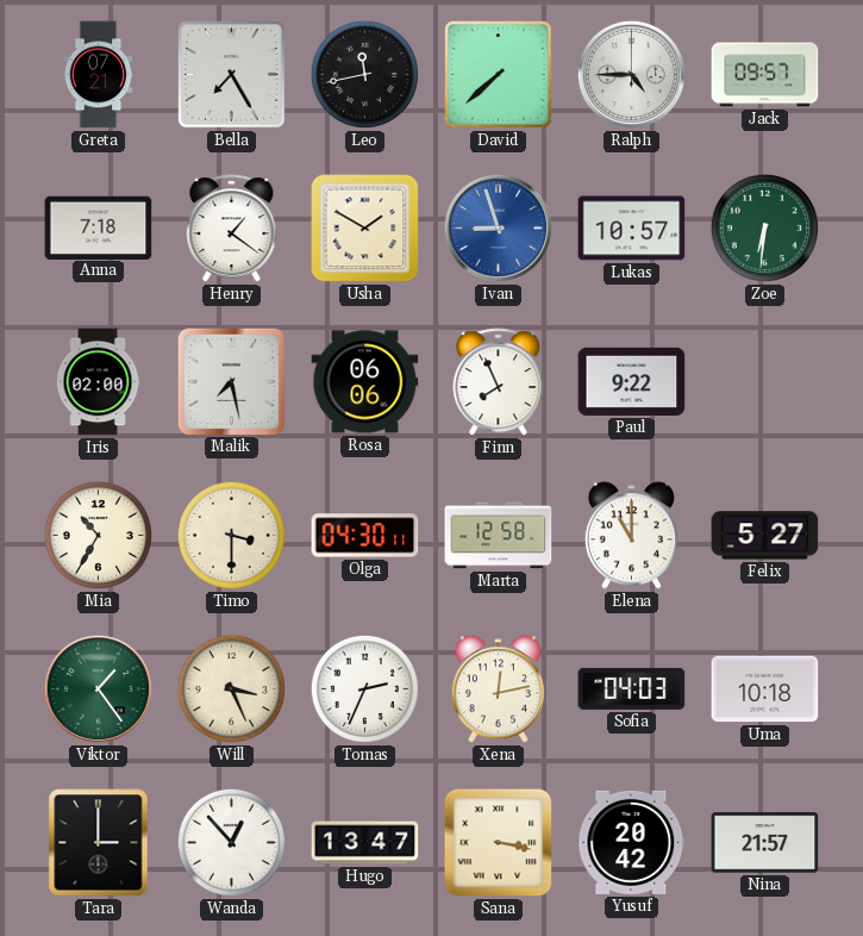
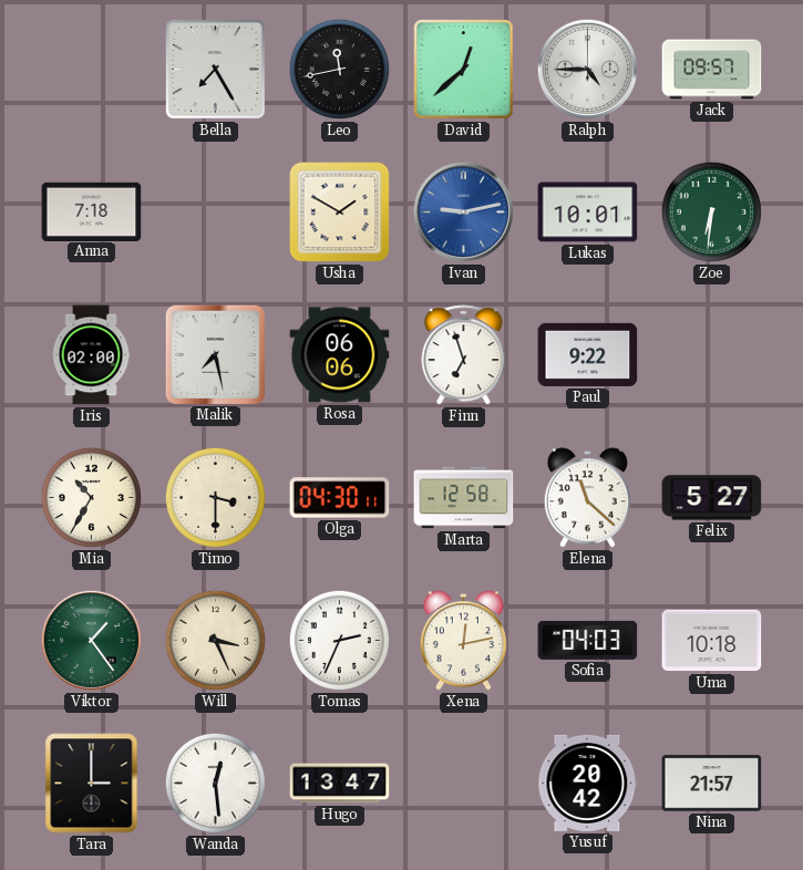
Greta: 07:21 -> none
David: 7:38 -> 12:38
Henry: 1:21 -> none
Ivan: 8:57 -> 9:13
Lukas: 10:57 -> 10:01
Finn: 7:56 -> 6:57
Elena: 11:00 -> 11:22
Wanda: 12:53 -> 12:29
Sana: 3:17 -> none
